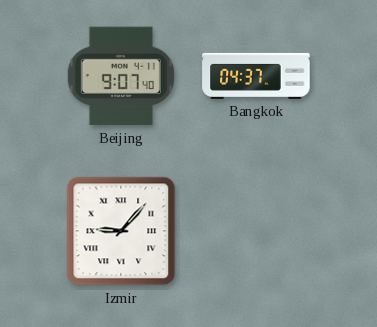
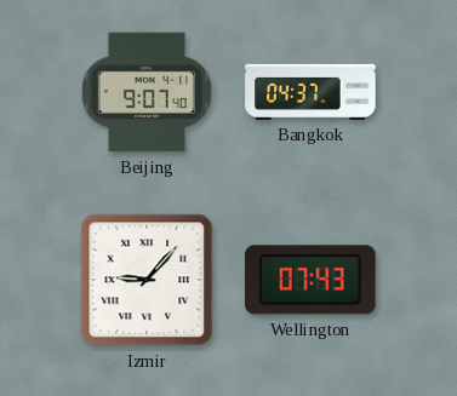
Wellington: none -> 07:43
